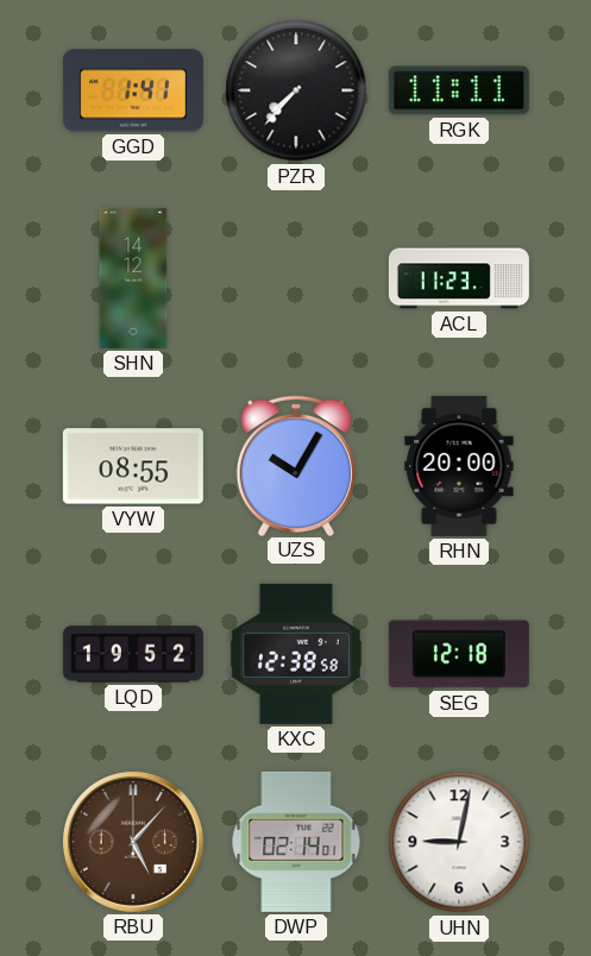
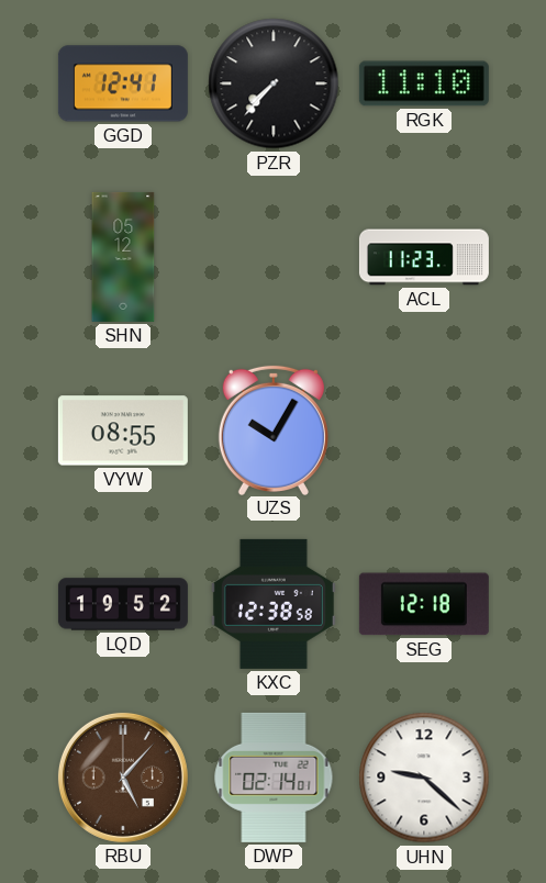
GGD: 1:41 -> 12:41
RGK: 11:11 -> 11:10
SHN: 14:12 -> 05:12
RHN: 20:00 -> none
UHN: 9:02 -> 9:22
